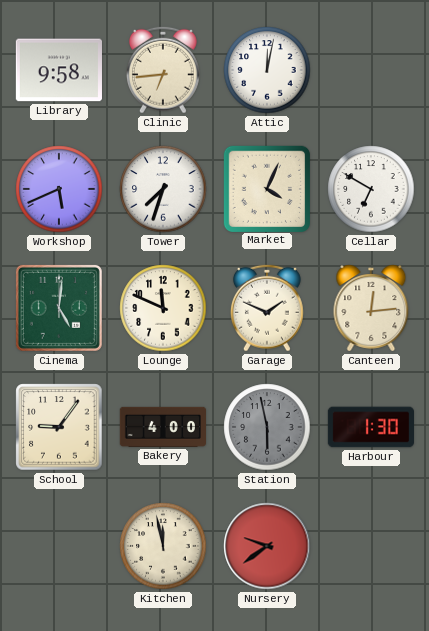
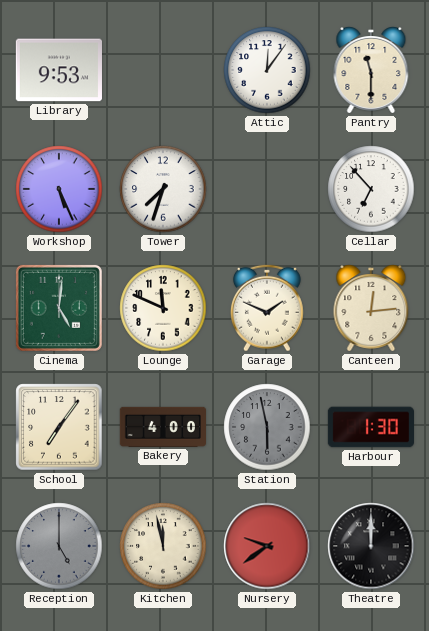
Library: 9:58 -> 9:53
Clinic: 6:44 -> none
Attic: 12:02 -> 12:06
Pantry: none -> 11:30
Workshop: 5:41 -> 5:26
Market: 4:04 -> none
Cellar: 6:50 -> 6:53
School: 9:06 -> 7:06
Reception: none -> 5:00
Theatre: none -> 12:00
